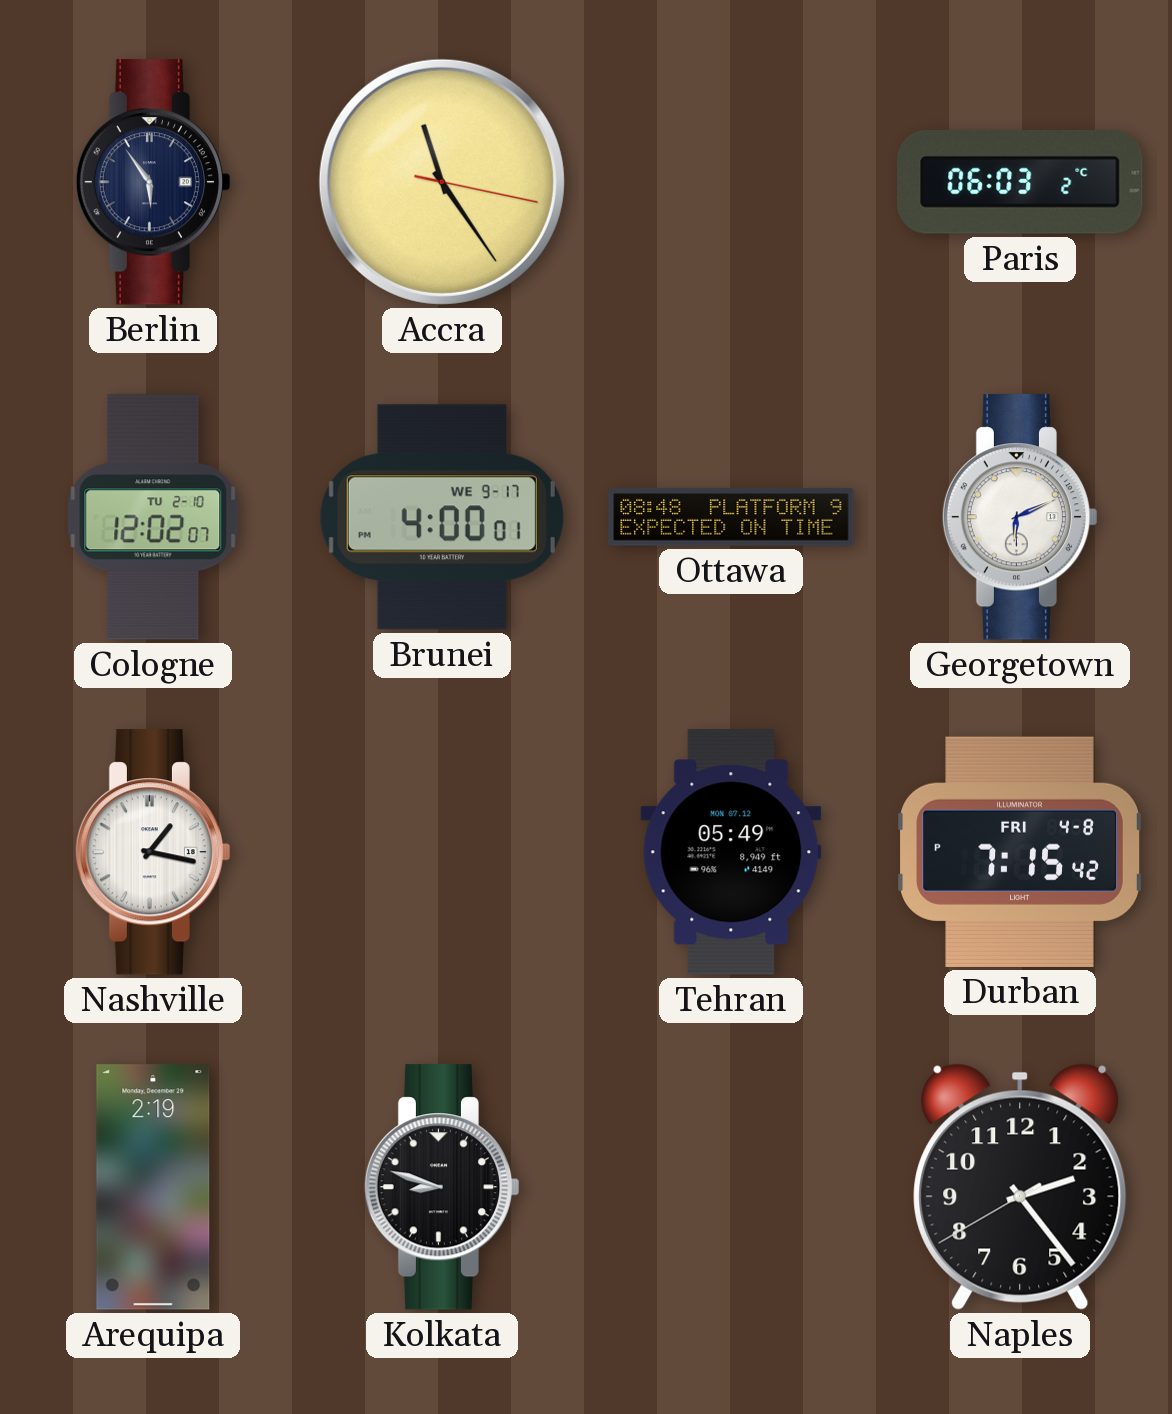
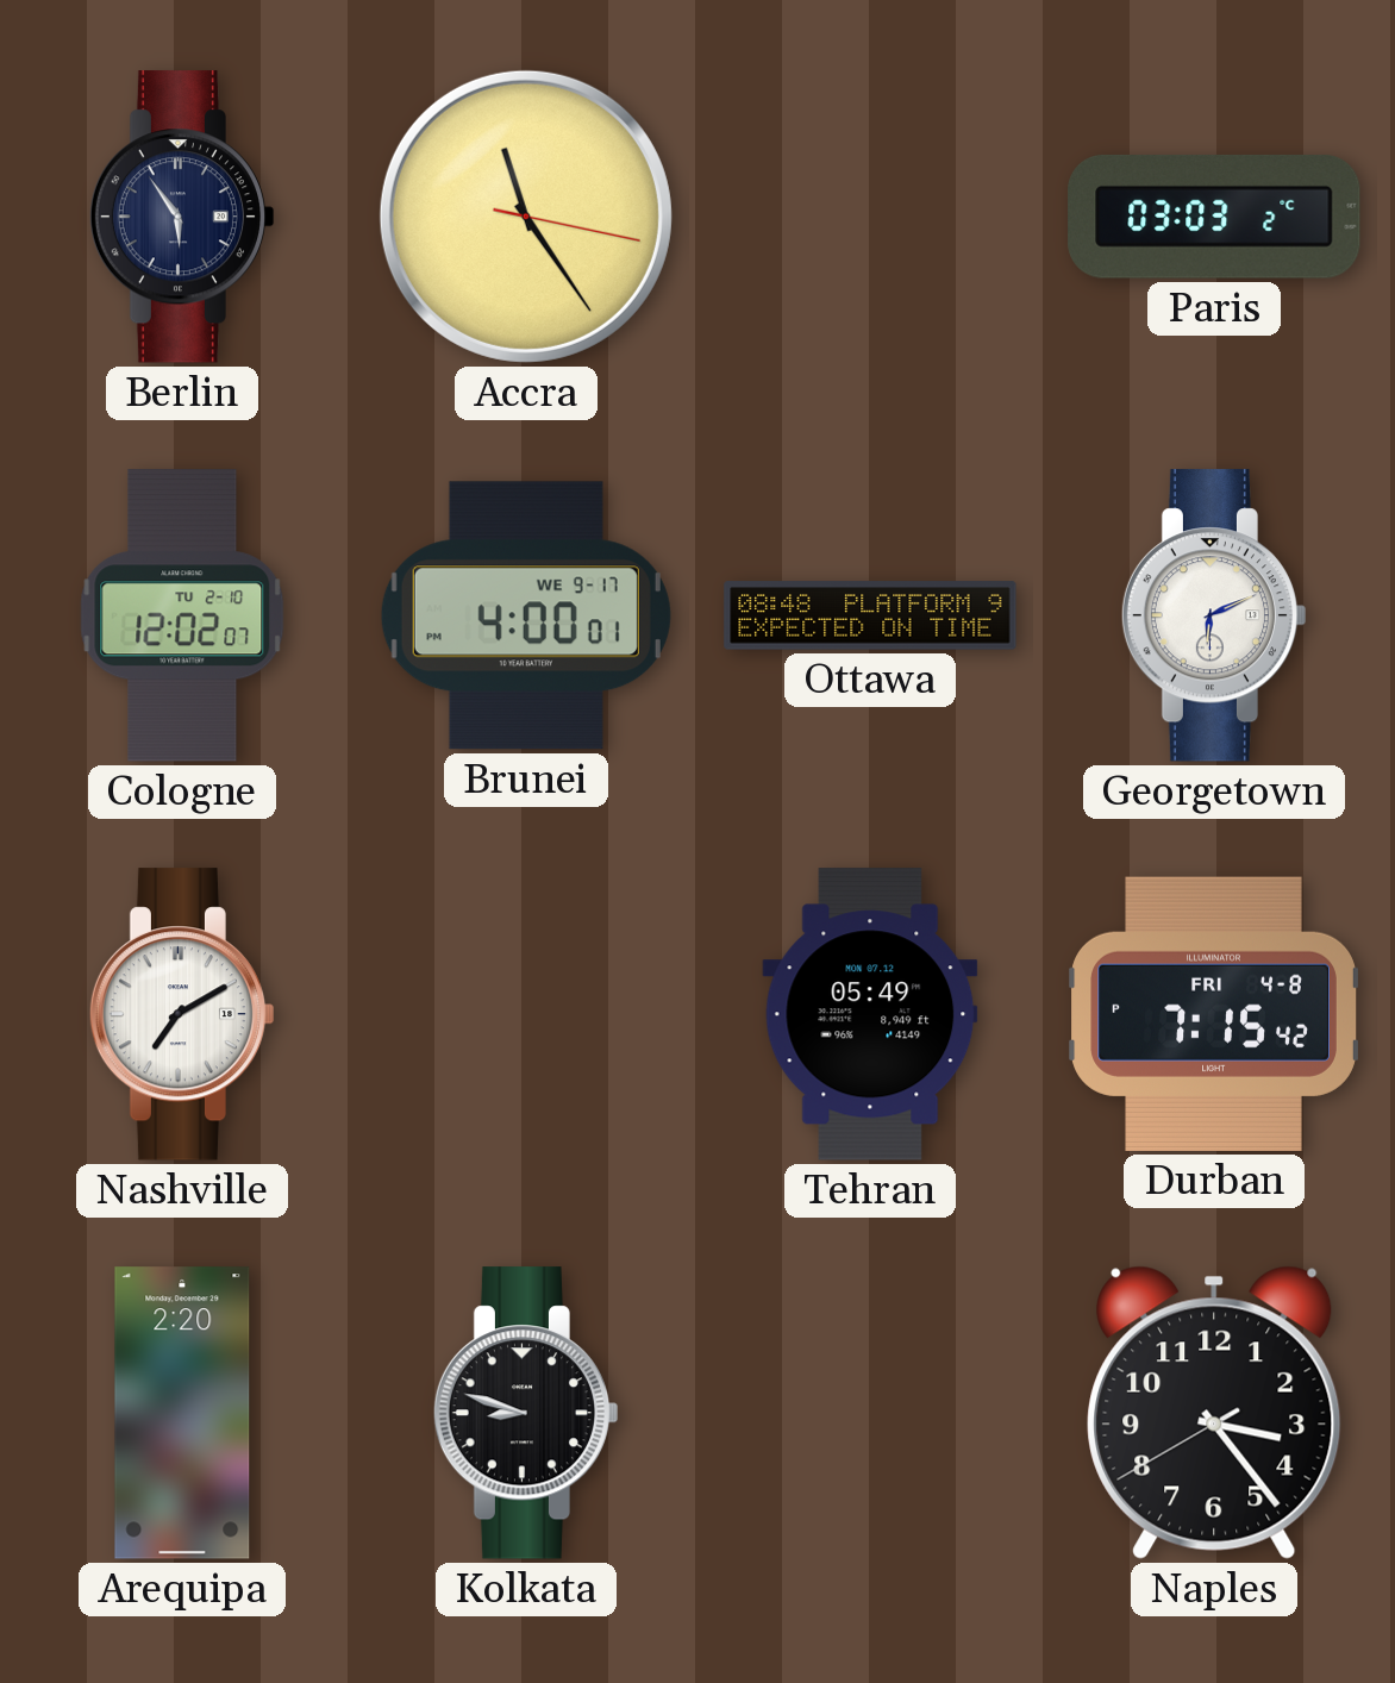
Paris: 06:03 -> 03:03
Nashville: 1:17 -> 7:10
Arequipa: 2:19 -> 2:20
Naples: 2:23 -> 3:23
